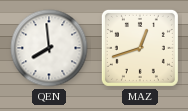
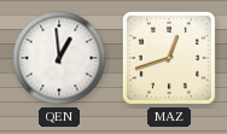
QEN: 7:59 -> 12:59
